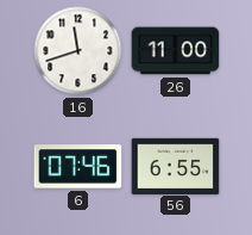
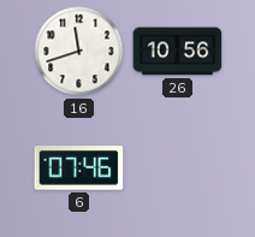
26: 11:00 -> 10:56
56: 6:55 -> none
